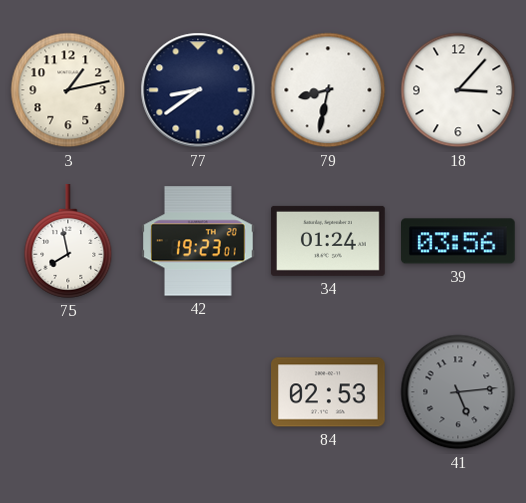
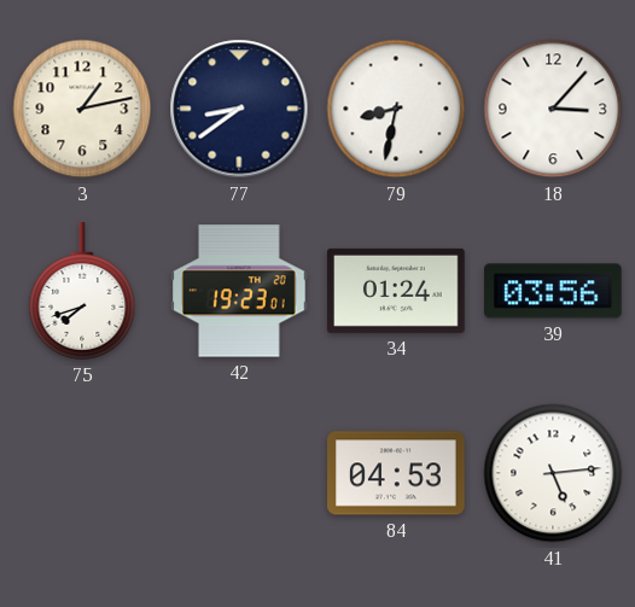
75: 7:58 -> 7:42
84: 02:53 -> 04:53
41 dial: grey -> white
